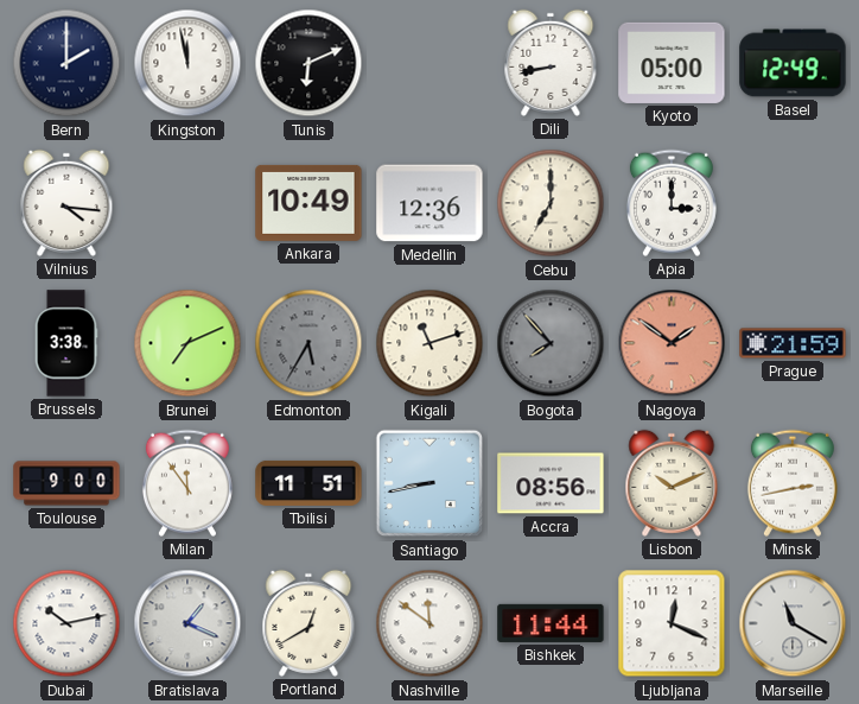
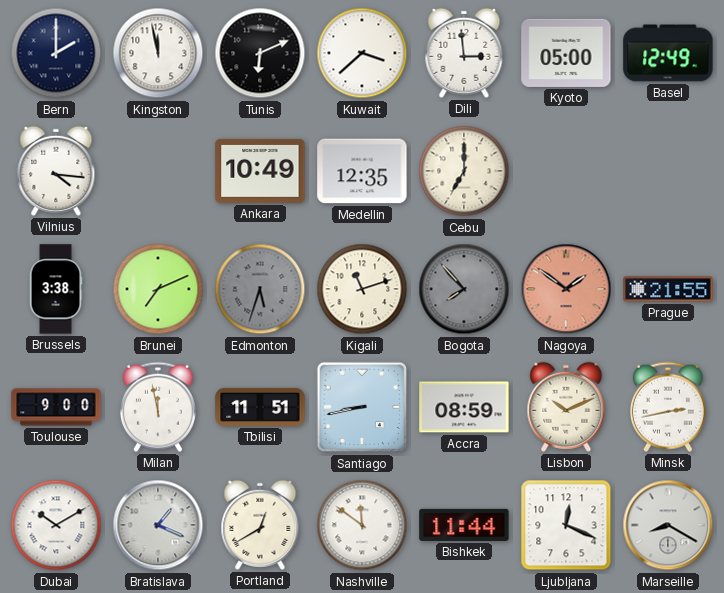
Kuwait: none -> 3:38
Dili: 8:43 -> 2:59
Medellin: 12:36 -> 12:35
Apia: 3:00 -> none
Edmonton: 5:35 -> 5:33
Prague: 21:59 -> 21:55
Milan: 11:54 -> 11:58
Accra: 08:56 -> 08:59
Dubai: 10:13 -> 10:10
Marseille: 11:20 -> 8:20
